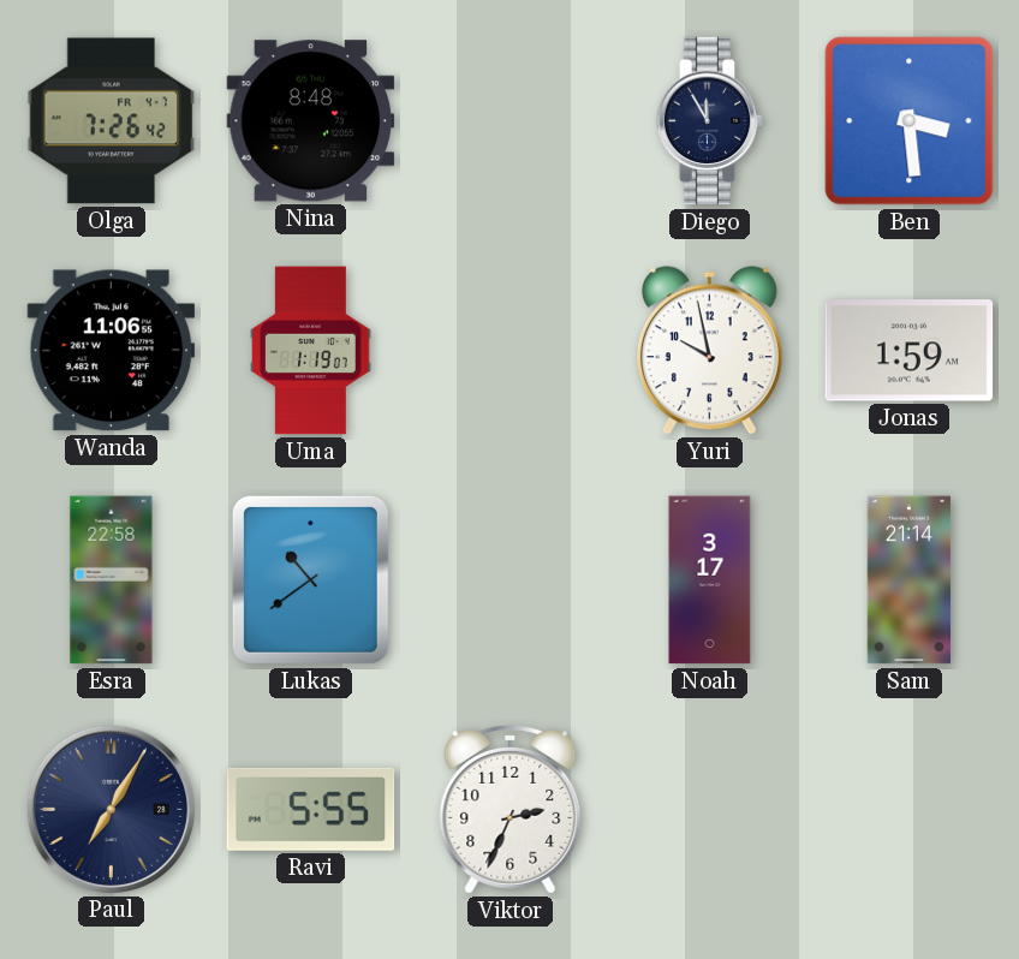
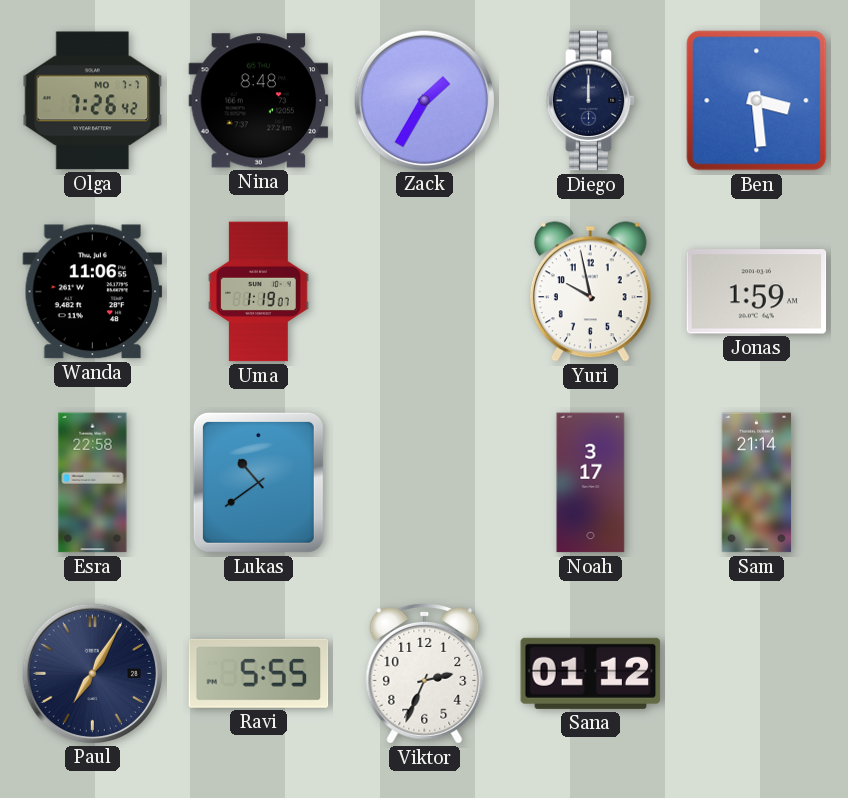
Olga date: FR 4-7 -> MO 7-7
Zack: none -> 1:35
Diego: 11:55 -> 12:00
Sana: none -> 01:12
